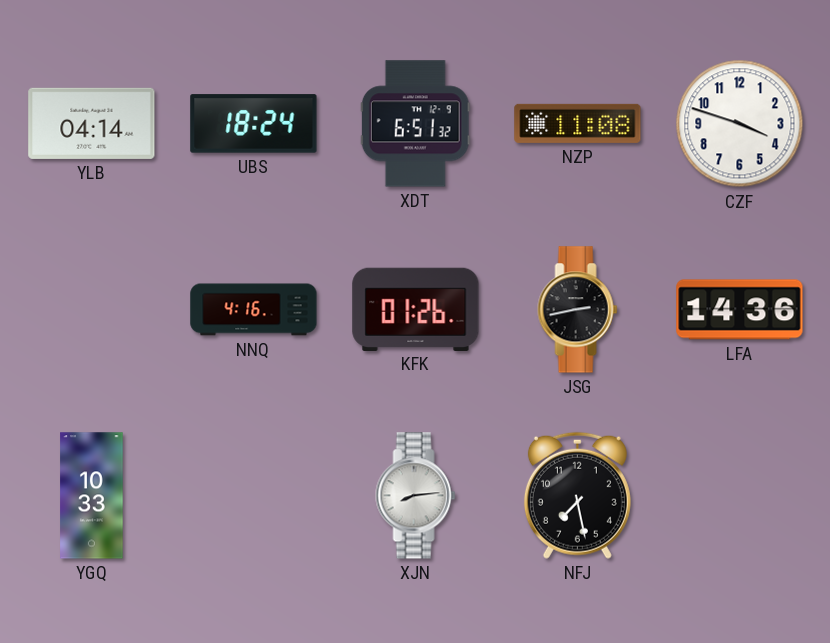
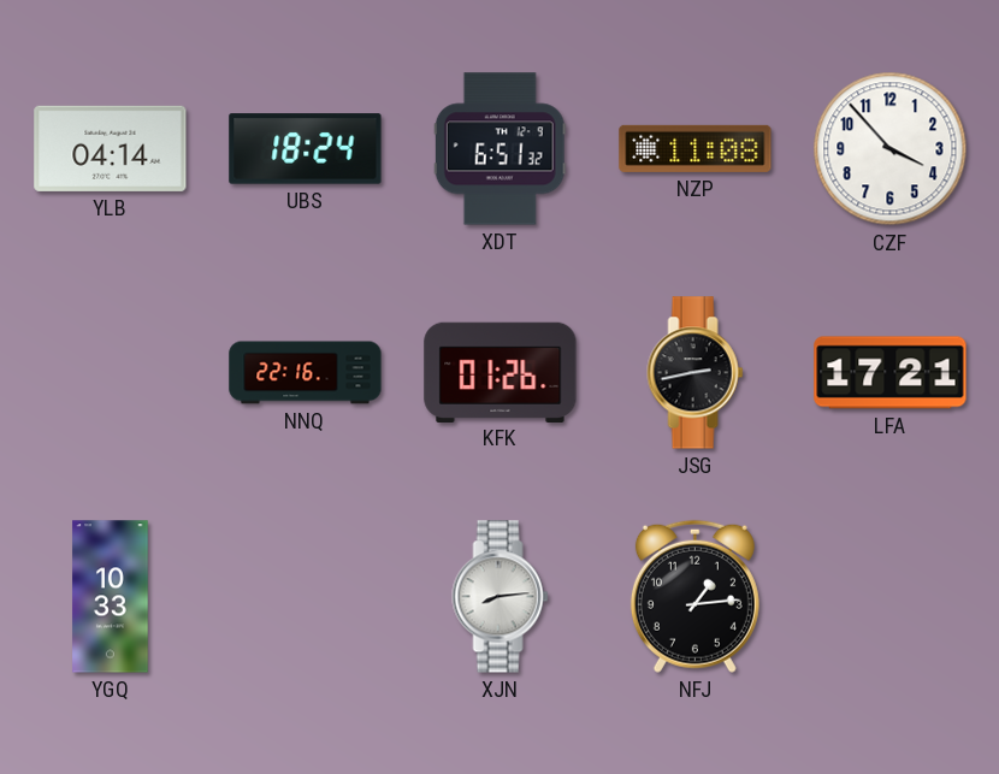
CZF: 3:48 -> 3:53
NNQ: 4:16 -> 22:16
LFA: 14:36 -> 17:21
NFJ: 7:28 -> 1:14
